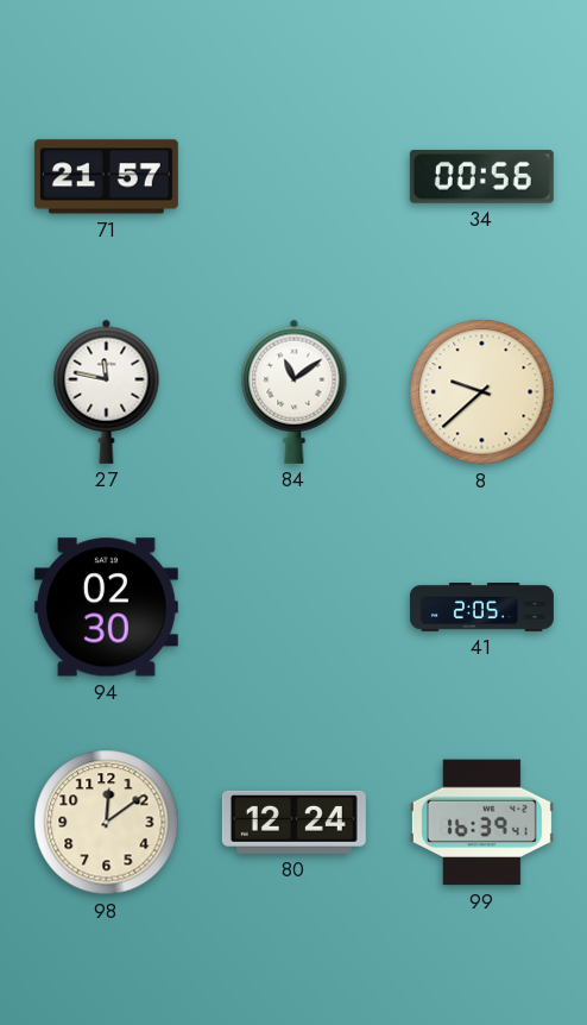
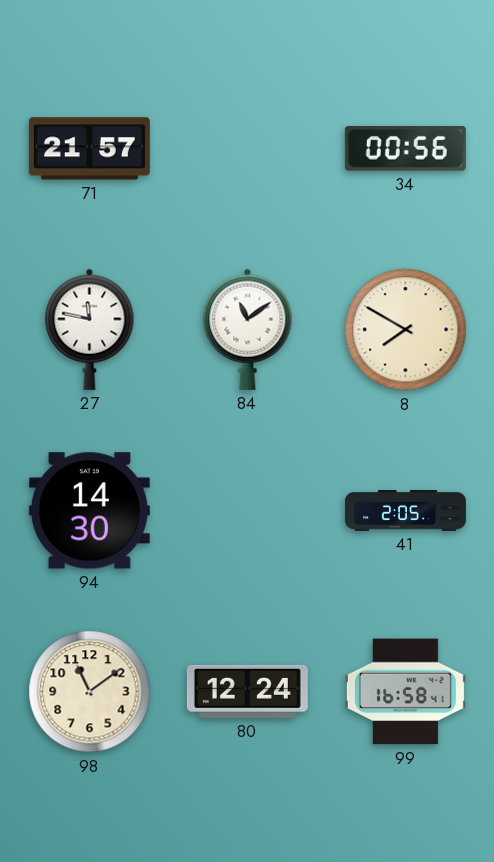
8: 9:38 -> 7:50
94: 02:30 -> 14:30
98: 12:09 -> 11:09
99: 16:39 -> 16:58
